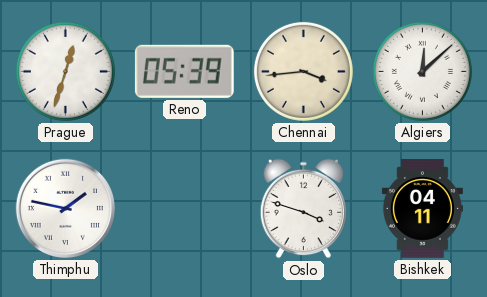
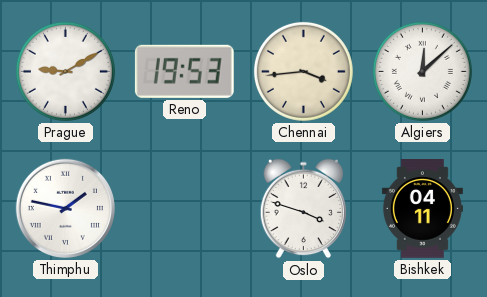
Prague: 12:33 -> 9:10
Reno: 05:39 -> 19:53
